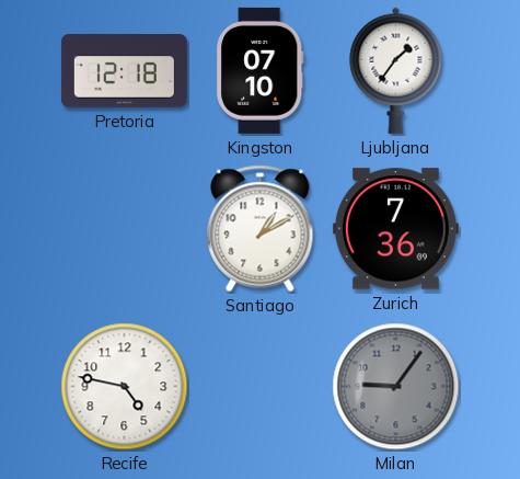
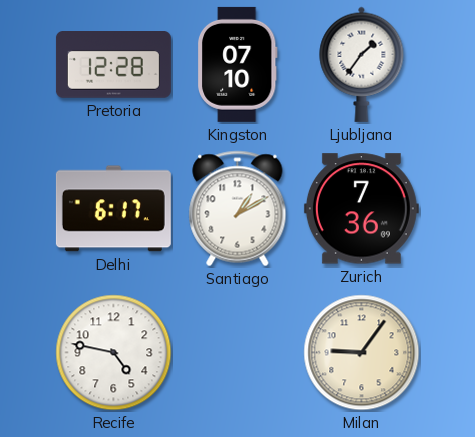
Pretoria: 12:18 -> 12:28
Delhi: none -> 6:17
Milan dial: grey -> cream
